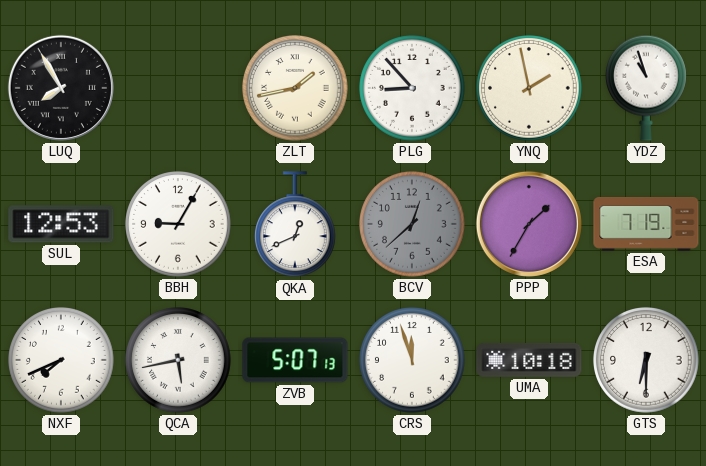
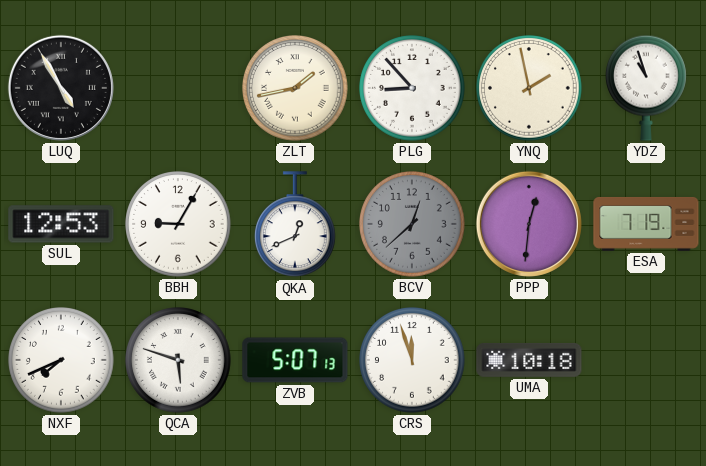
LUQ: 7:55 -> 4:55
PPP: 1:35 -> 12:31
QCA: 5:43 -> 5:48
GTS: 6:30 -> none
